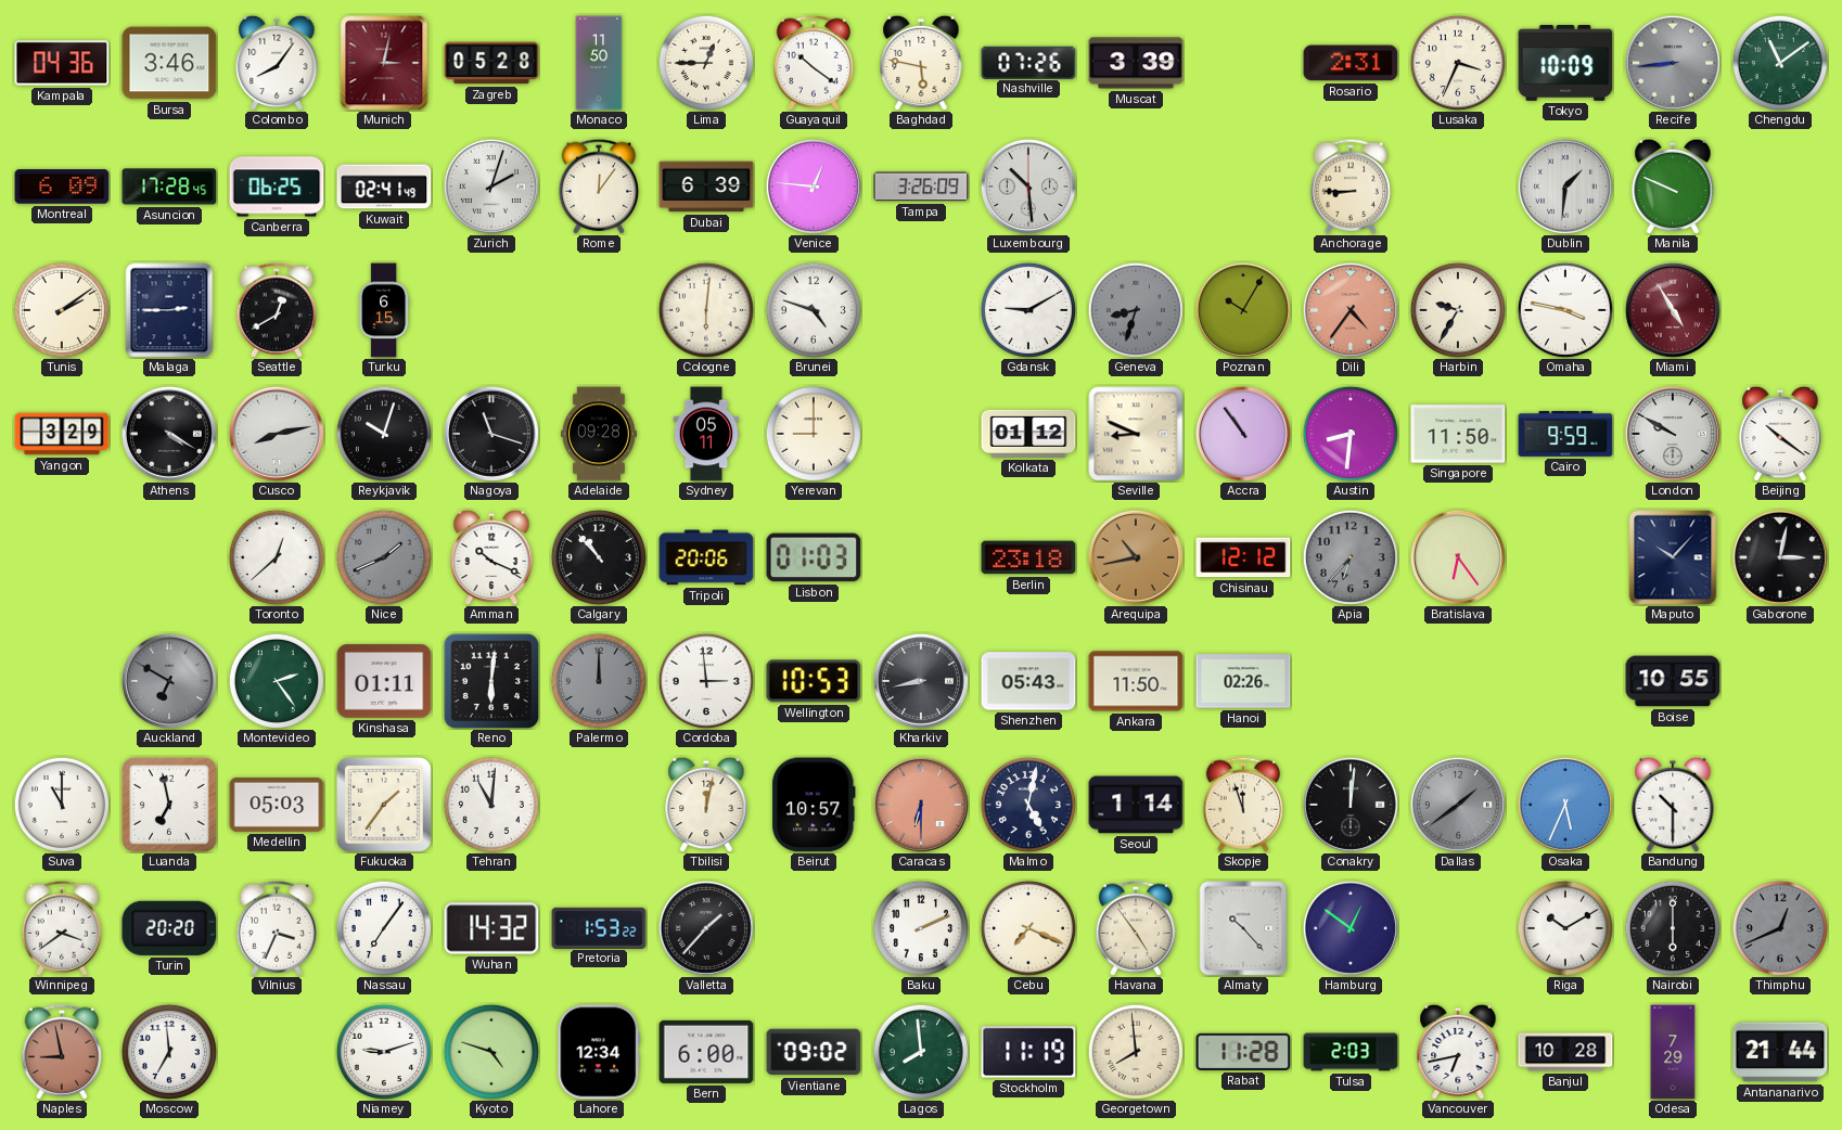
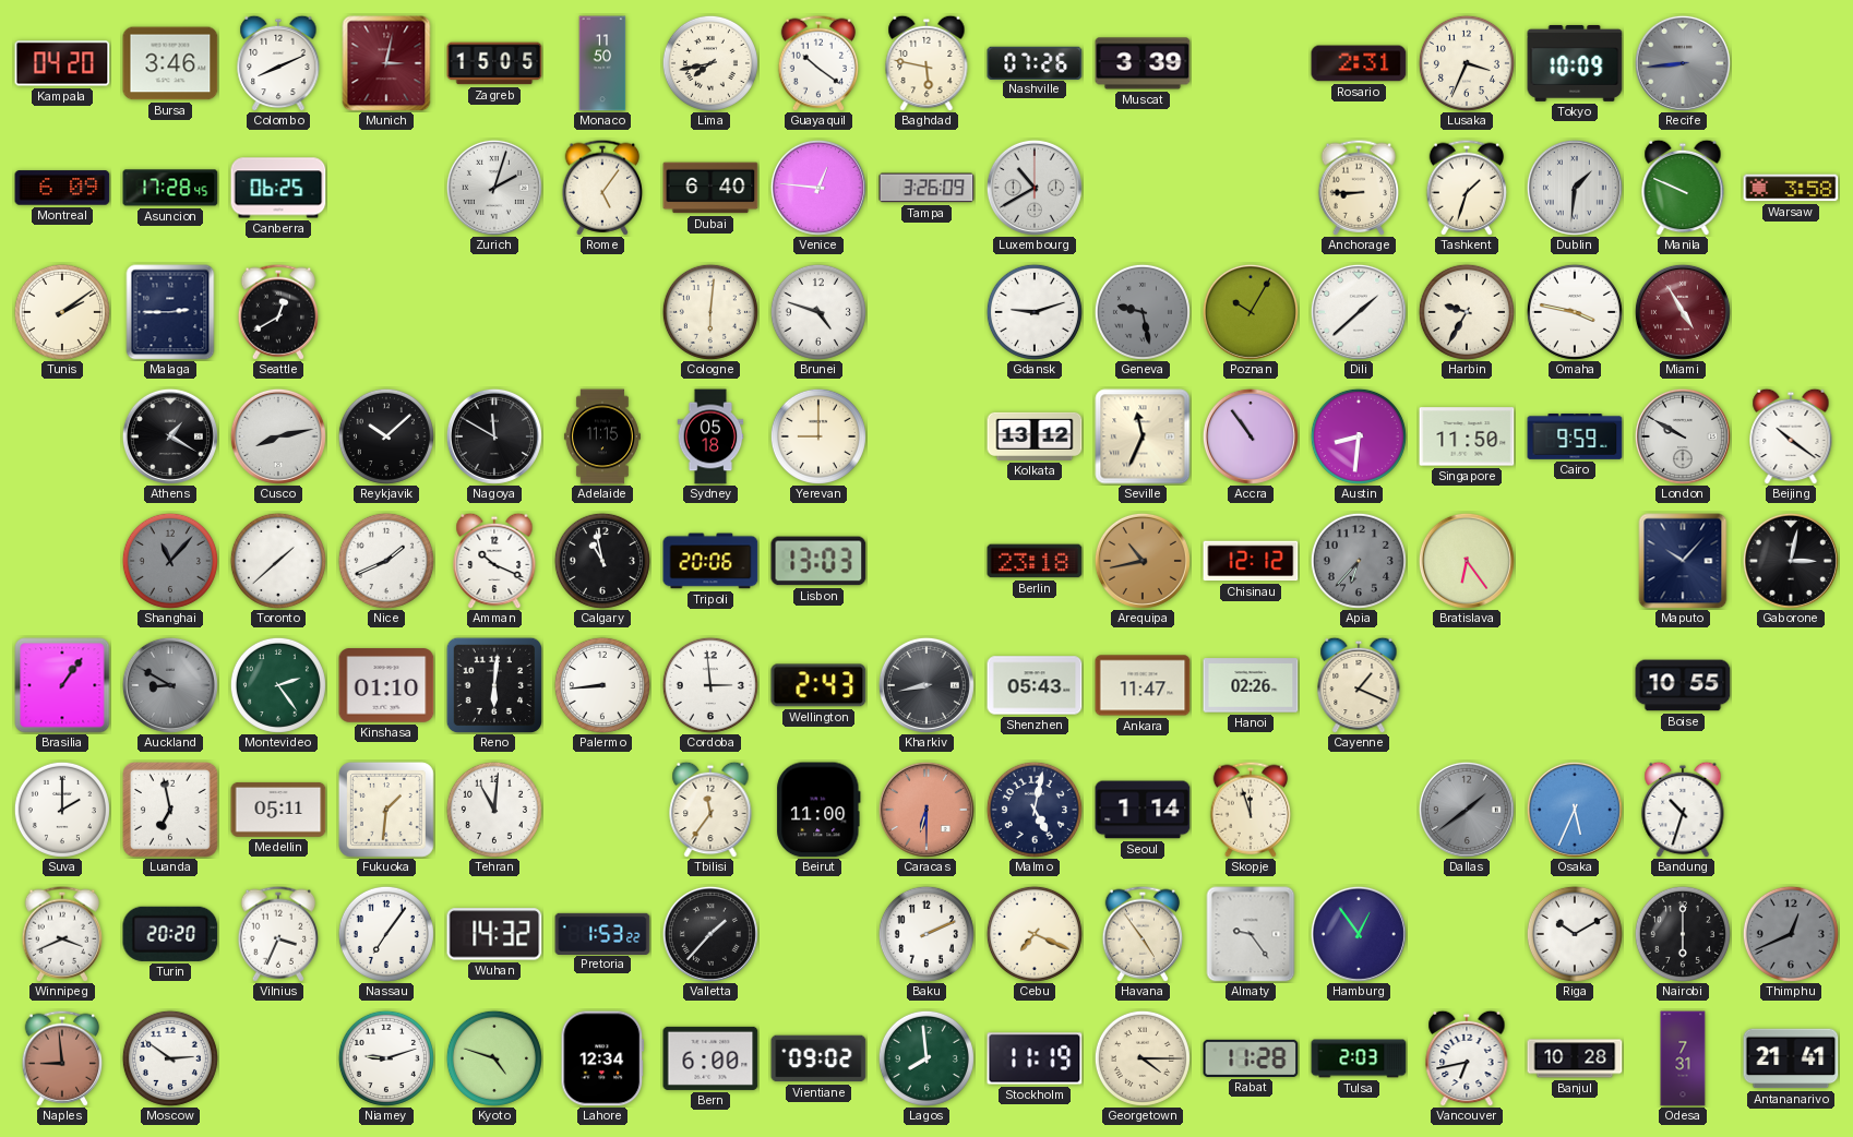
Kampala: 04:36 -> 04:20
Colombo: 8:06 -> 8:11
Zagreb: 05:28 -> 15:05
Lima: 12:45 -> 7:43
Chengdu: 11:09 -> none
Kuwait: 02:41 -> none
Rome: 12:06 -> 5:06
Dubai: 6:39 -> 6:40
Luxembourg: 10:29 -> 10:40
Tashkent: none -> 1:33
Warsaw: none -> 3:58
Turku: 6:15 -> none
Gdansk: 9:10 -> 9:12
Geneva: 8:33 -> 9:28
Dili: 4:36 -> 1:38
Dili dial: salmon -> white
Yangon: 3:29 -> none
Athens: 4:20 -> 1:20
Reykjavik: 10:03 -> 10:08
Nagoya: 11:18 -> 11:50
Adelaide: 09:28 -> 11:15
Sydney: 05:11 -> 05:18
Kolkata: 01:12 -> 13:12
Seville: 8:49 -> 11:34
Shanghai: none -> 11:07
Toronto: 12:38 -> 1:38
Nice dial: grey -> white
Calgary: 10:53 -> 10:58
Lisbon: 01:03 -> 13:03
Brasilia: none -> 1:06
Auckland: 6:50 -> 8:50
Kinshasa: 01:11 -> 01:10
Palermo: 12:00 -> 8:44
Palermo dial: grey -> white
Wellington: 10:53 -> 2:43
Ankara: 11:50 -> 11:47
Cayenne: none -> 1:19
Suva: 11:00 -> 2:00
Medellin: 05:03 -> 05:11
Fukuoka: 1:36 -> 1:31
Tbilisi: 12:02 -> 11:36
Beirut: 10:57 -> 11:00
Conakry: 12:01 -> none
Bandung: 10:30 -> 10:33
Winnipeg: 3:39 -> 3:41
Almaty: 10:23 -> 9:24
Hamburg: 12:51 -> 12:54
Naples: 8:58 -> 8:59
Moscow: 6:59 -> 2:51
Georgetown: 7:59 -> 4:15
Odesa: 7:29 -> 7:31
Antananarivo: 21:44 -> 21:41
